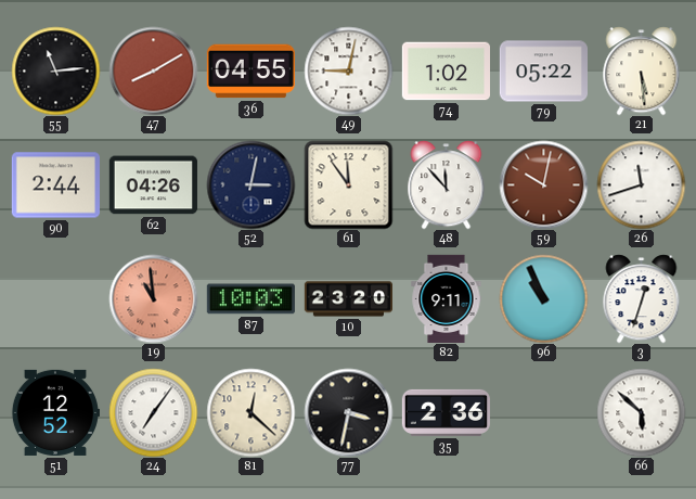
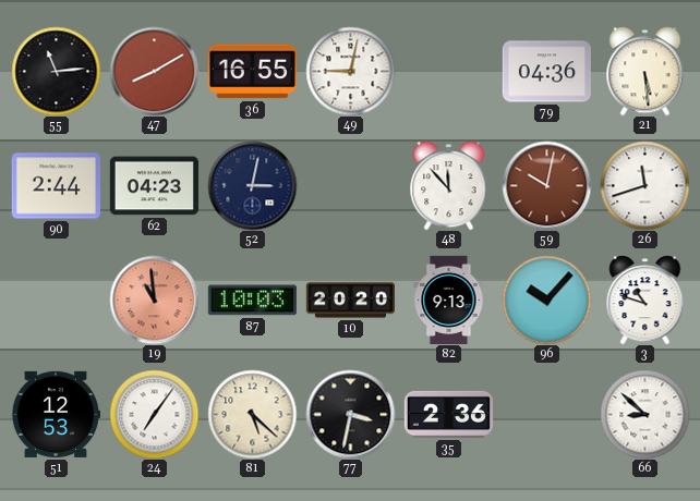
36: 04:55 -> 16:55
74: 1:02 -> none
79: 05:22 -> 04:36
62: 04:26 -> 04:23
61: 11:54 -> none
10: 23:20 -> 20:20
82: 9:11 -> 9:13
96: 10:56 -> 10:07
3: 12:33 -> 10:48
51: 12:52 -> 12:53
81: 12:22 -> 5:22
66: 5:52 -> 8:52
